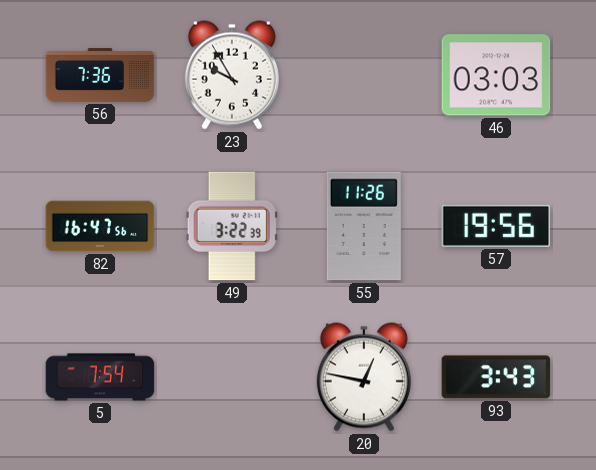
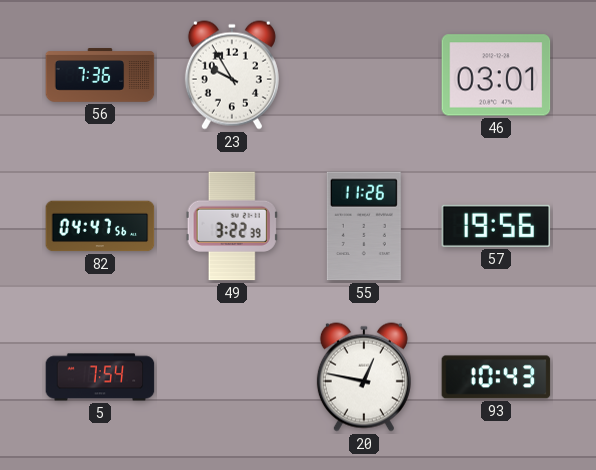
46: 03:03 -> 03:01
82: 16:47 -> 04:47
93: 3:43 -> 10:43
